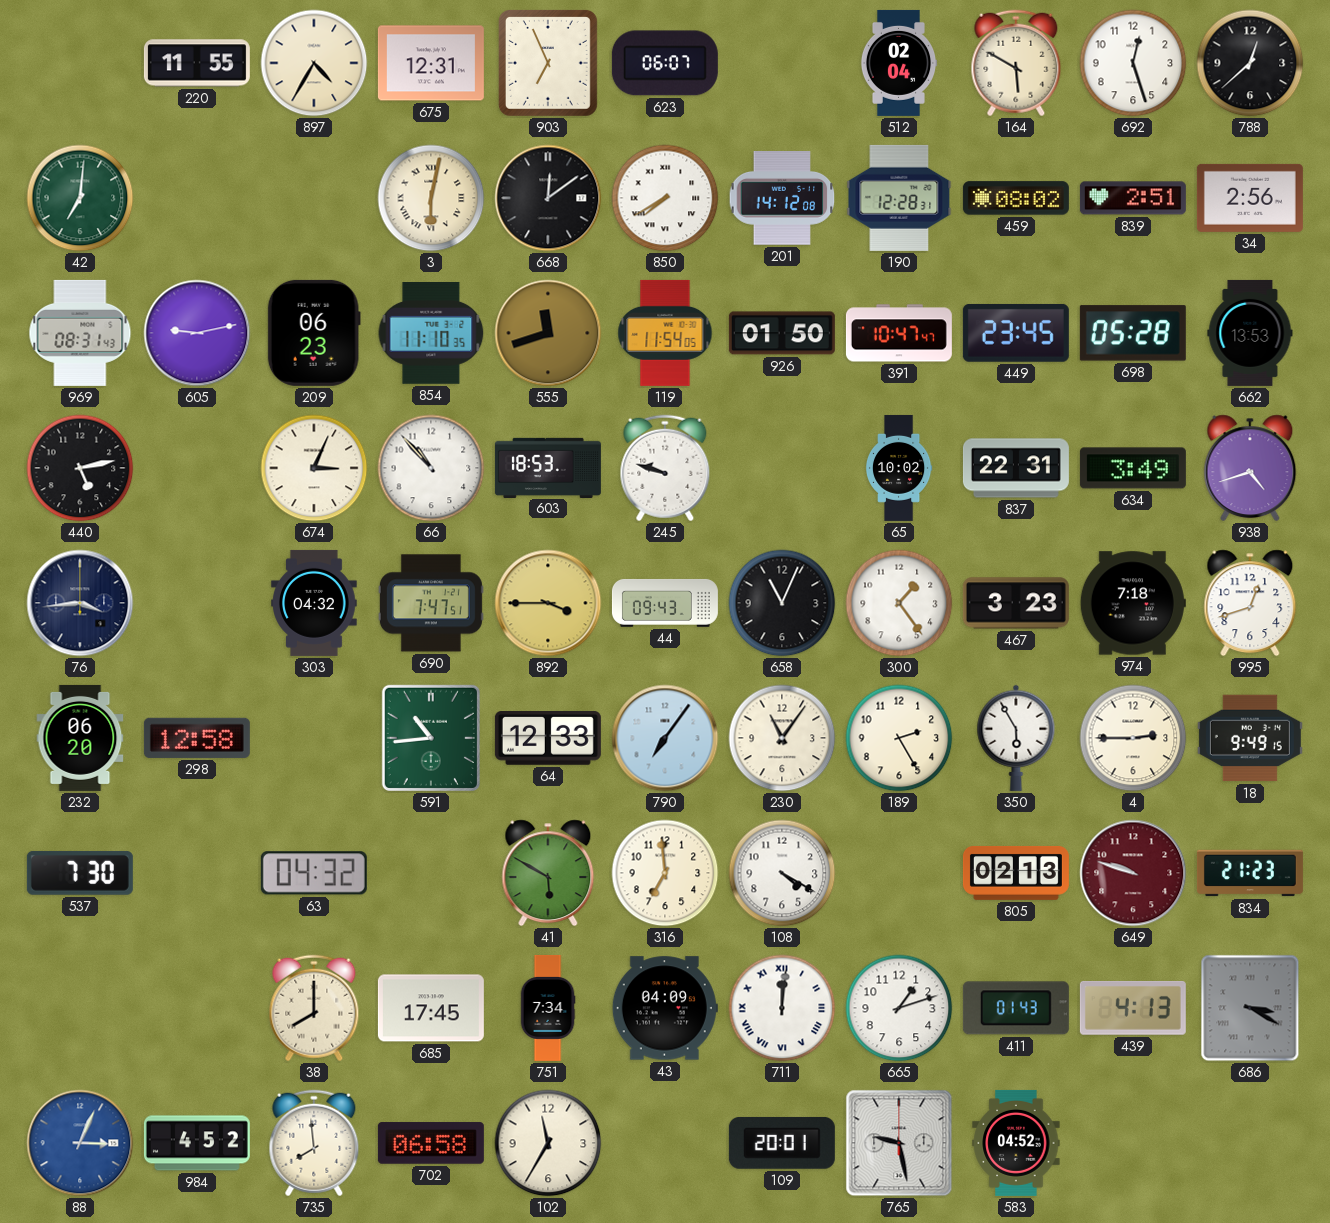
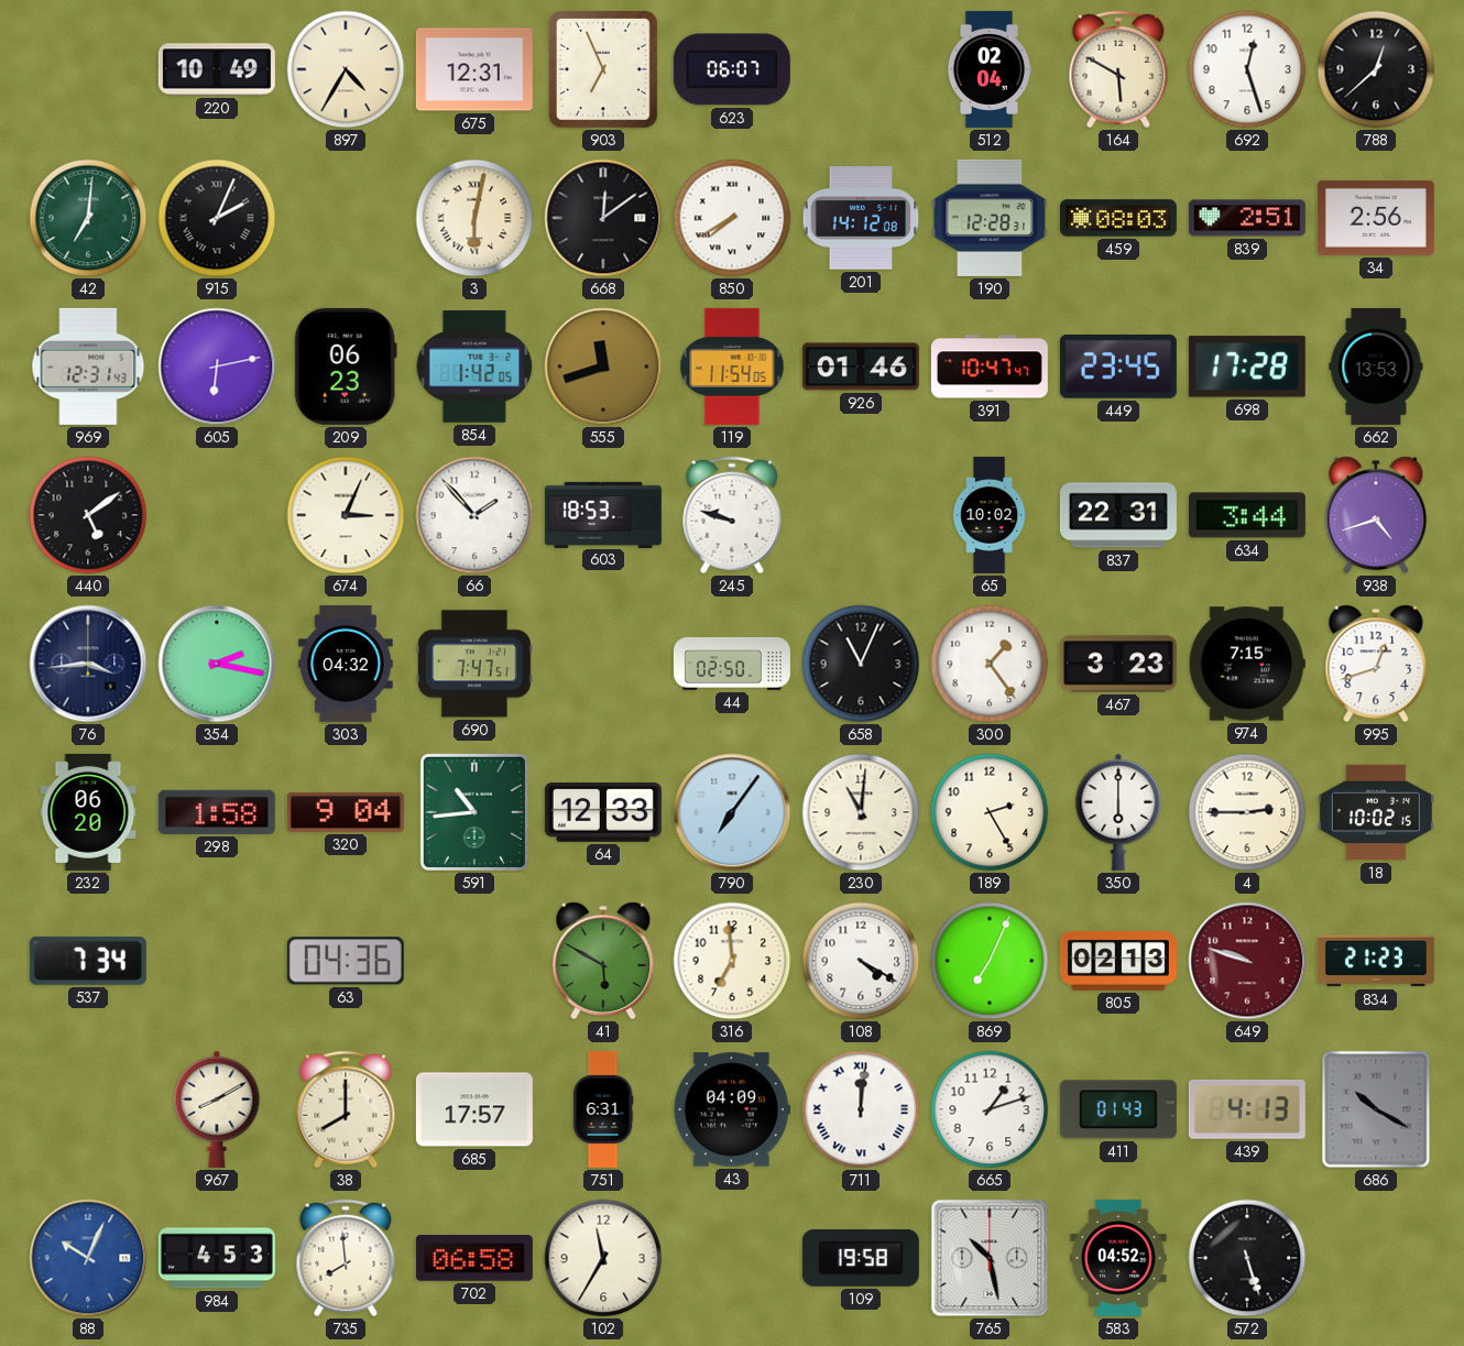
220: 11:55 -> 10:49
915: none -> 2:04
459: 08:02 -> 08:03
969: 08:31 -> 12:31
605: 9:13 -> 6:13
854: 11:10 -> 1:42
926: 01:50 -> 01:46
698: 05:28 -> 17:28
440: 5:13 -> 5:09
66: 10:53 -> 1:53
634: 3:49 -> 3:44
354: none -> 2:17
892: 3:45 -> none
44: 09:43 -> 02:50
974: 7:18 -> 7:15
298: 12:58 -> 1:58
320: none -> 9:04
230: 11:06 -> 11:01
350: 5:55 -> 6:00
18: 9:49 -> 10:02
537: 7:30 -> 7:34
63: 04:32 -> 04:36
869: none -> 7:04
967: none -> 8:10
685: 17:45 -> 17:57
751: 7:34 -> 6:31
686: 3:20 -> 10:20
88: 3:04 -> 10:04
984: 4:52 -> 4:53
109: 20:01 -> 19:58
765: 9:28 -> 10:28
572: none -> 5:27
